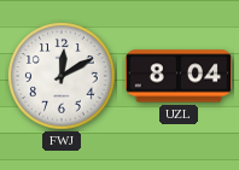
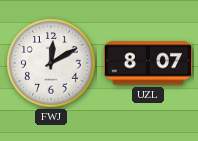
UZL: 8:04 -> 8:07
